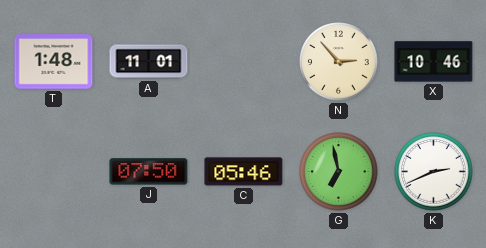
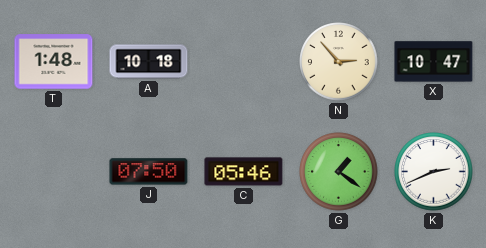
A: 11:01 -> 10:18
X: 10:46 -> 10:47
G: 6:58 -> 1:21
